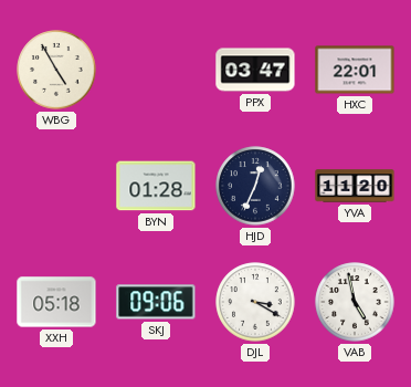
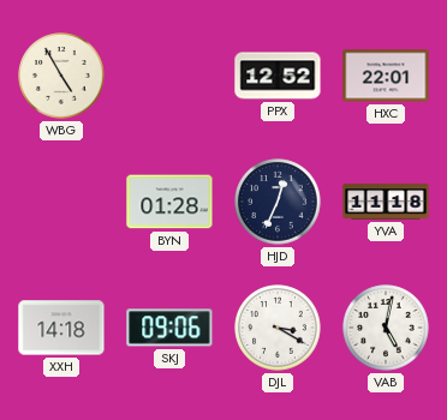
PPX: 03:47 -> 12:52
YVA: 11:20 -> 11:18
XXH: 05:18 -> 14:18
VAB: 4:58 -> 5:02
